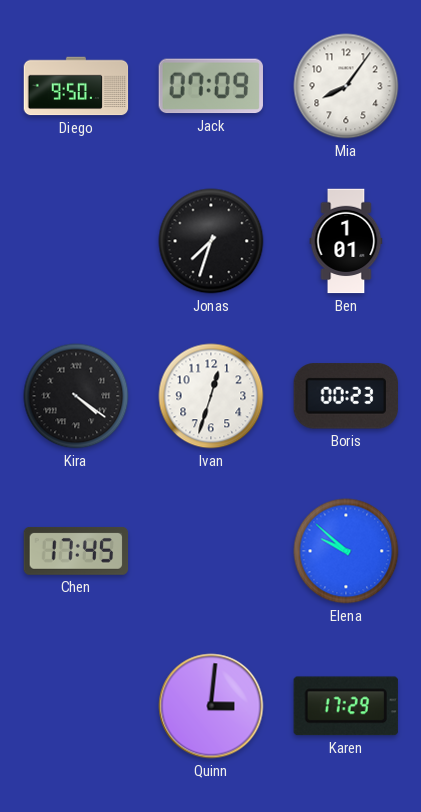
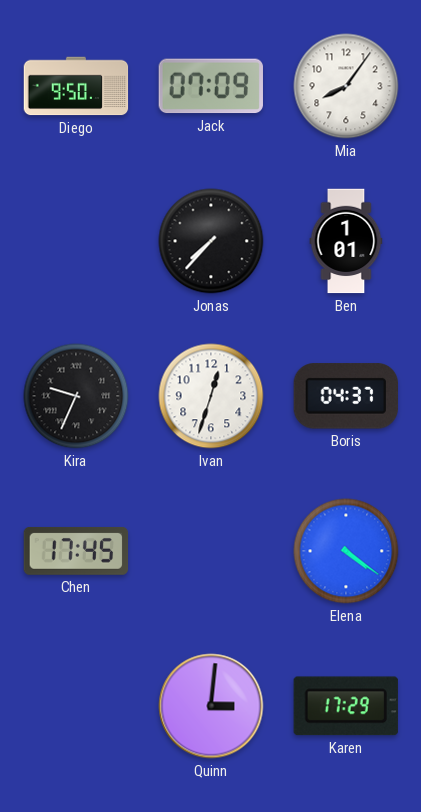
Jonas: 7:33 -> 7:37
Kira: 4:21 -> 9:34
Boris: 00:23 -> 04:37
Elena: 9:52 -> 4:21
